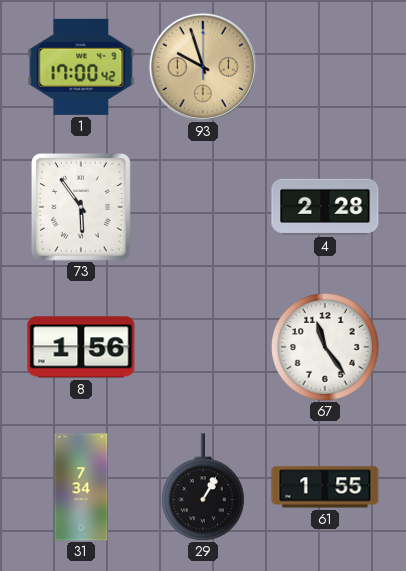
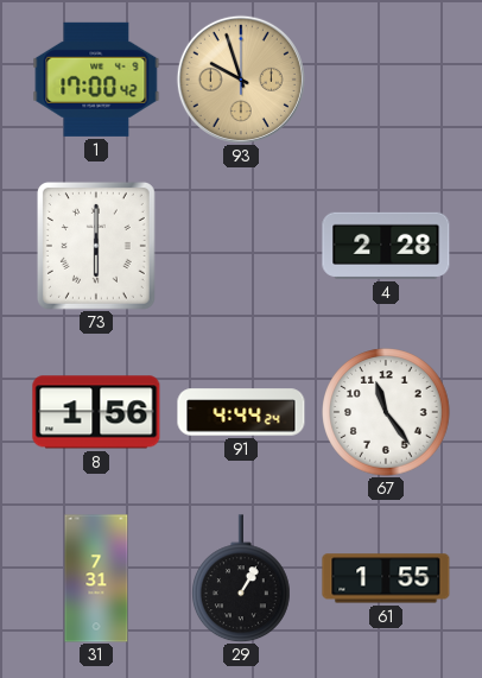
73: 5:54 -> 6:00
91: none -> 4:44
31: 7:34 -> 7:31
